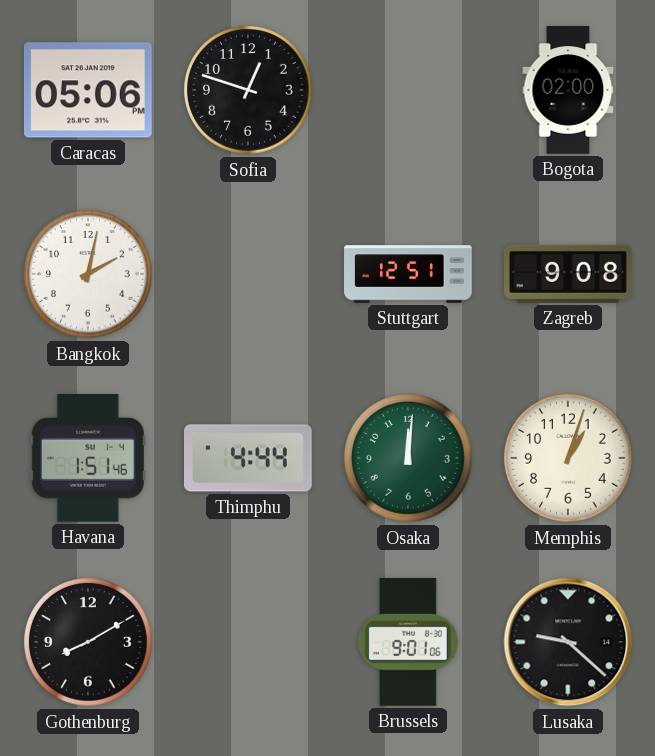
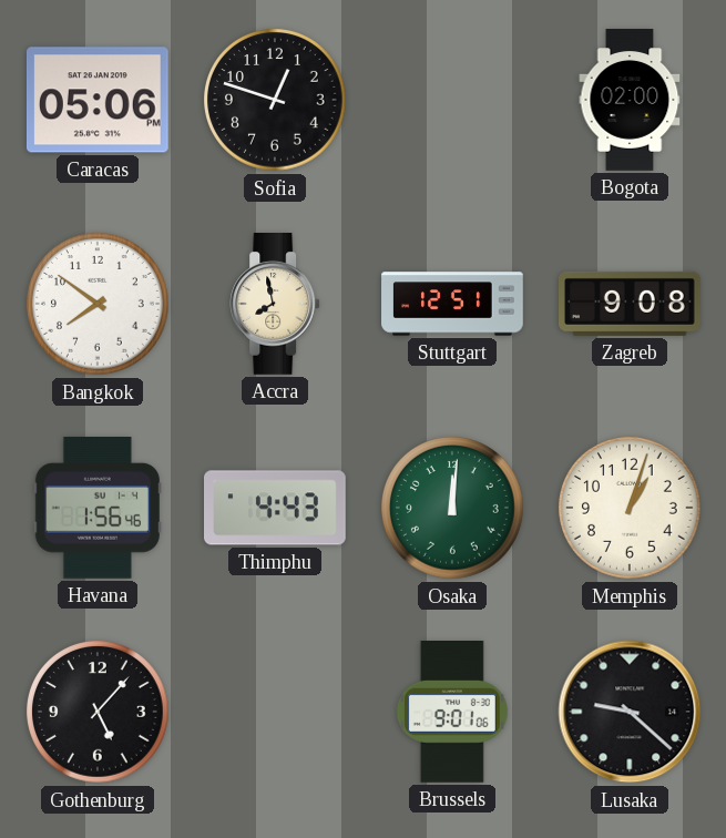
Bangkok: 2:02 -> 7:51
Accra: none -> 7:58
Havana: 1:51 -> 1:56
Thimphu: 4:44 -> 4:43
Gothenburg: 8:10 -> 5:07
